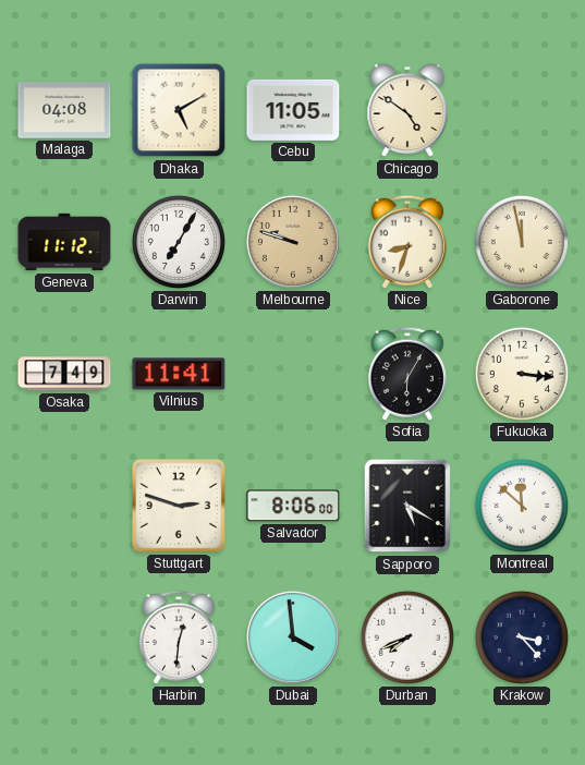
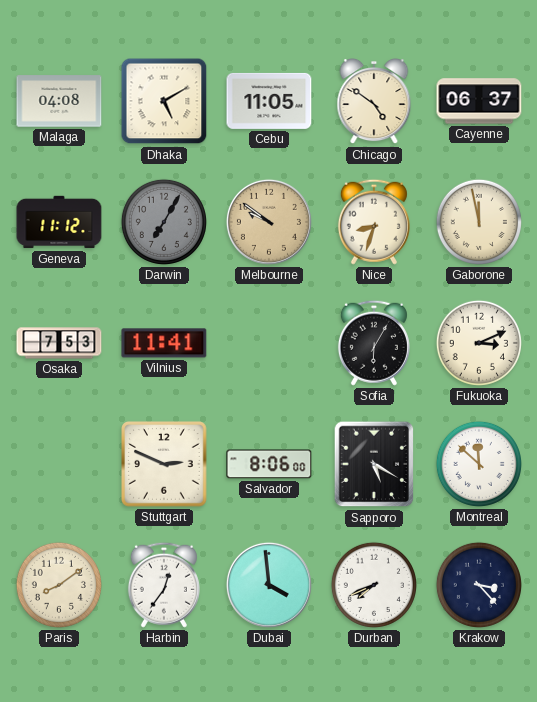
Cayenne: none -> 06:37
Darwin dial: white -> grey
Melbourne: 9:48 -> 9:51
Osaka: 7:49 -> 7:53
Fukuoka: 3:16 -> 3:11
Stuttgart: 2:48 -> 2:49
Paris: none -> 8:09
Harbin: 12:31 -> 12:36
